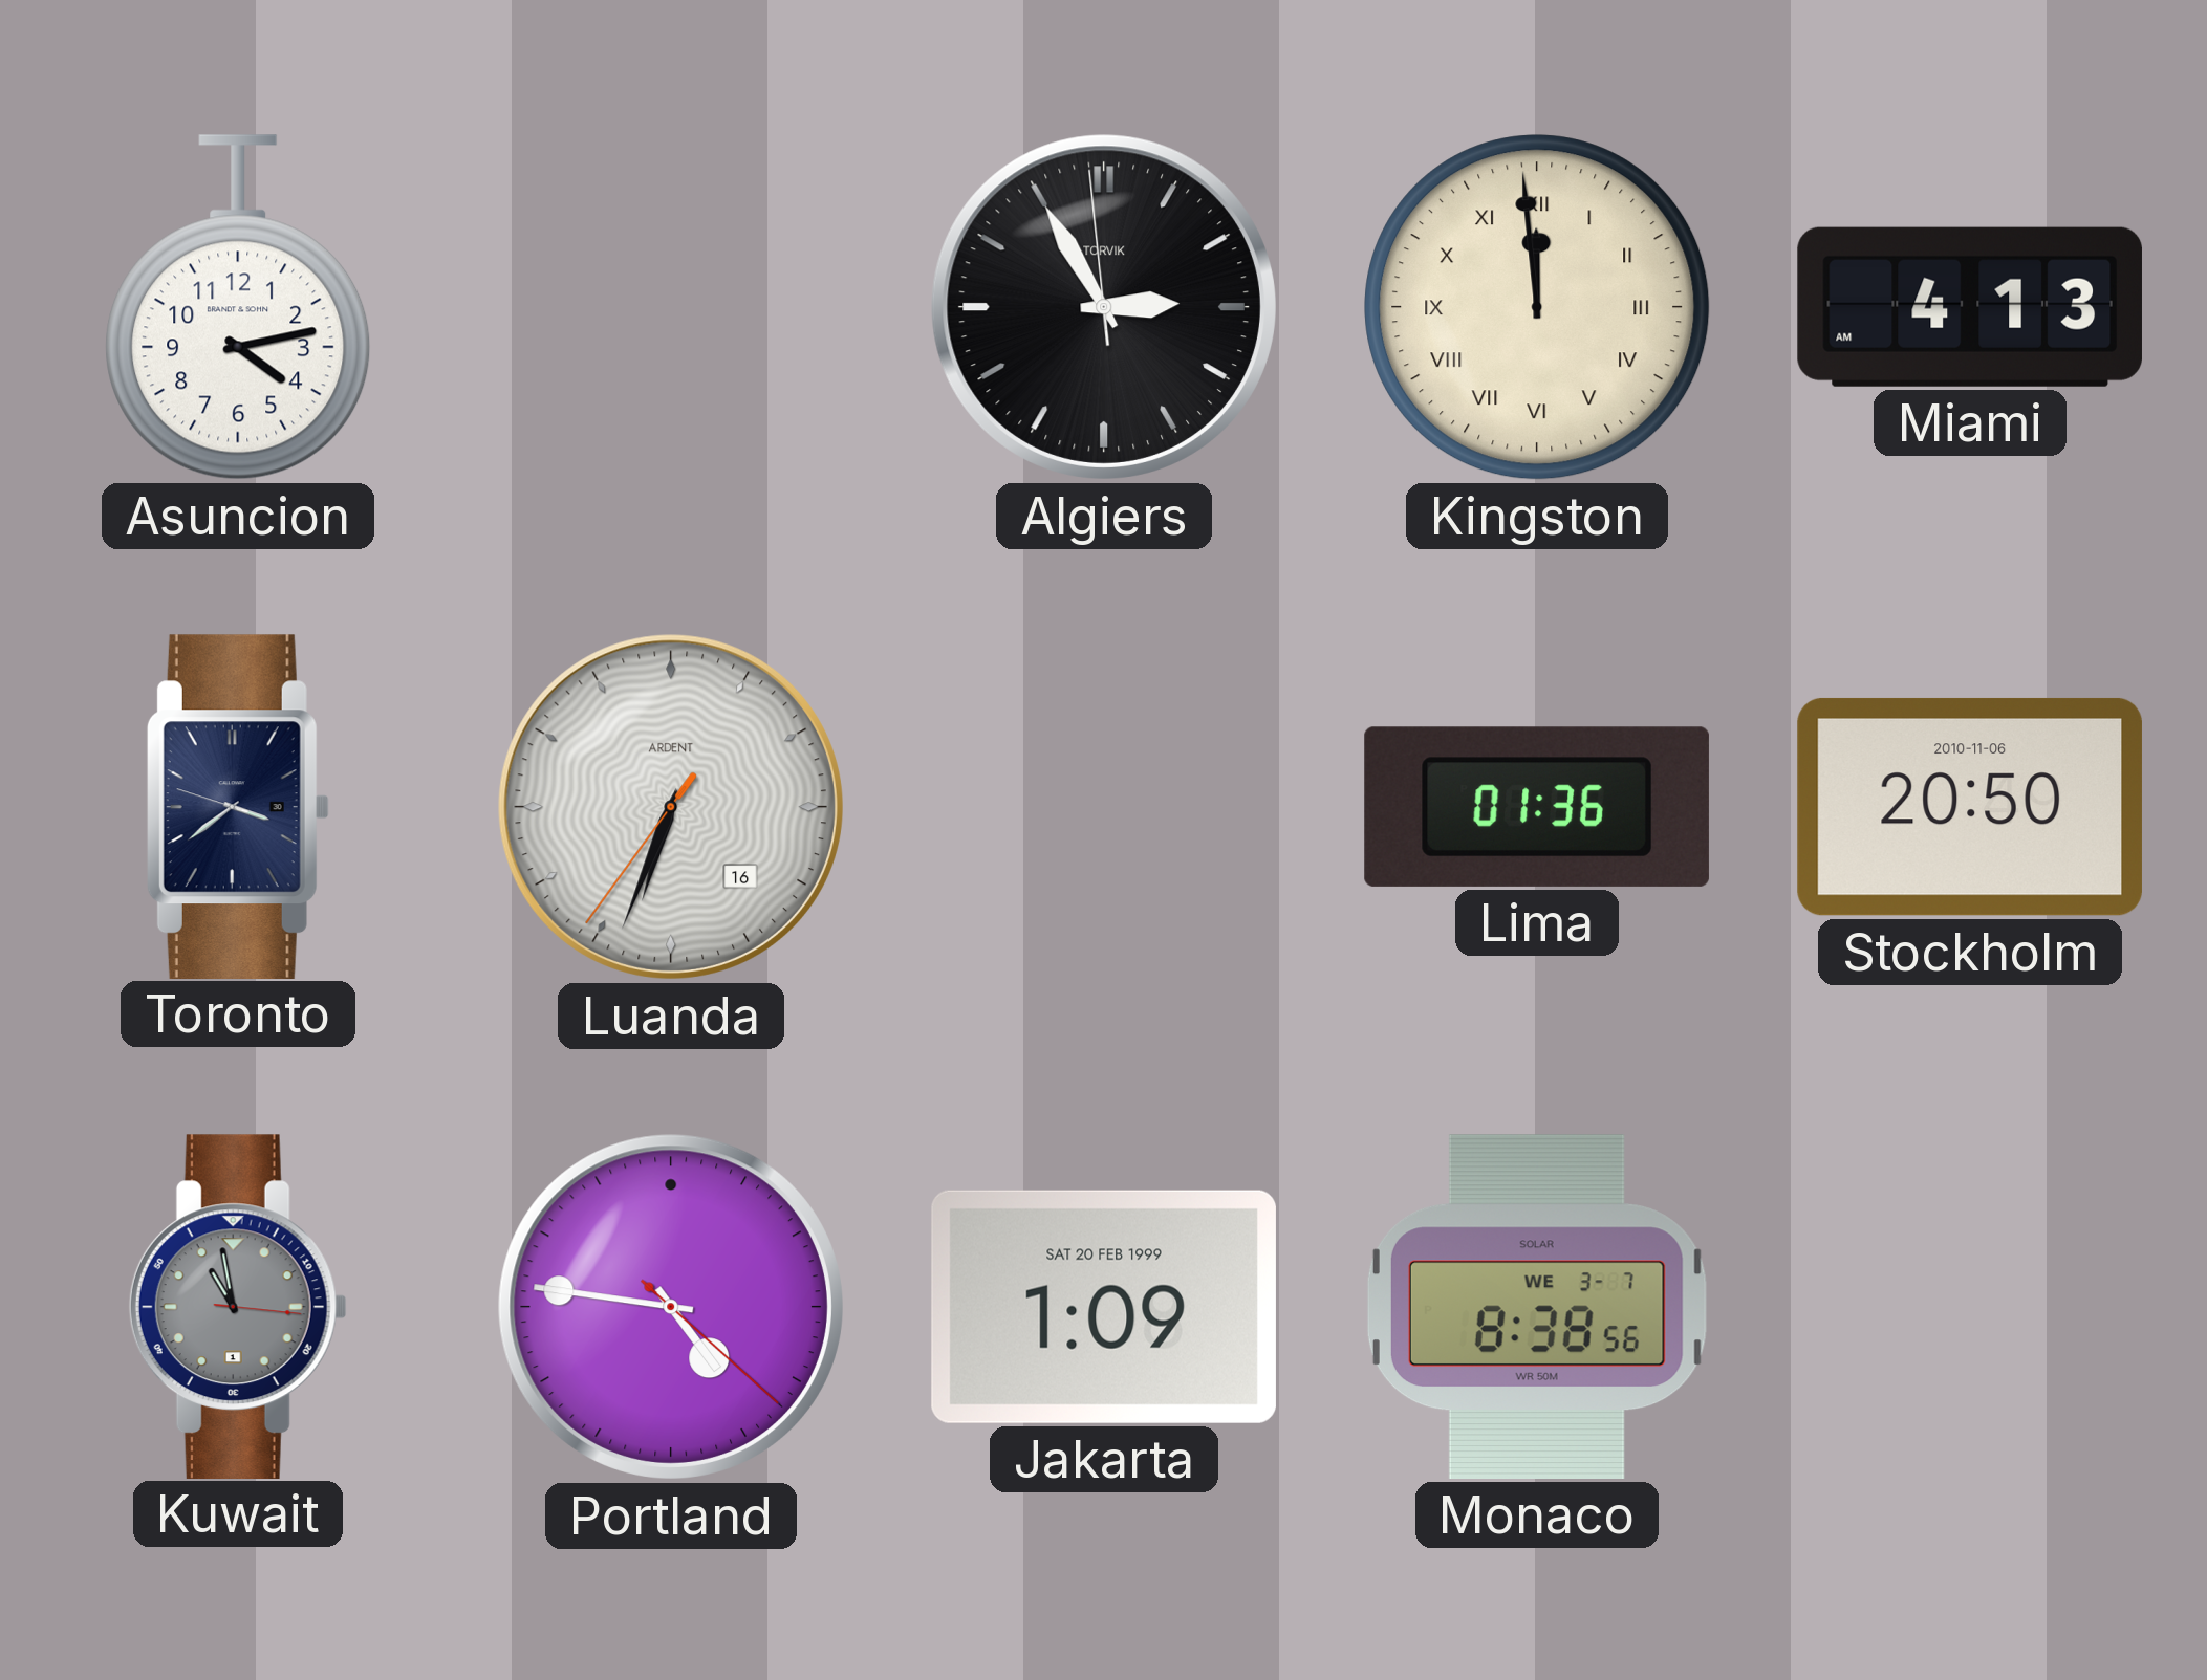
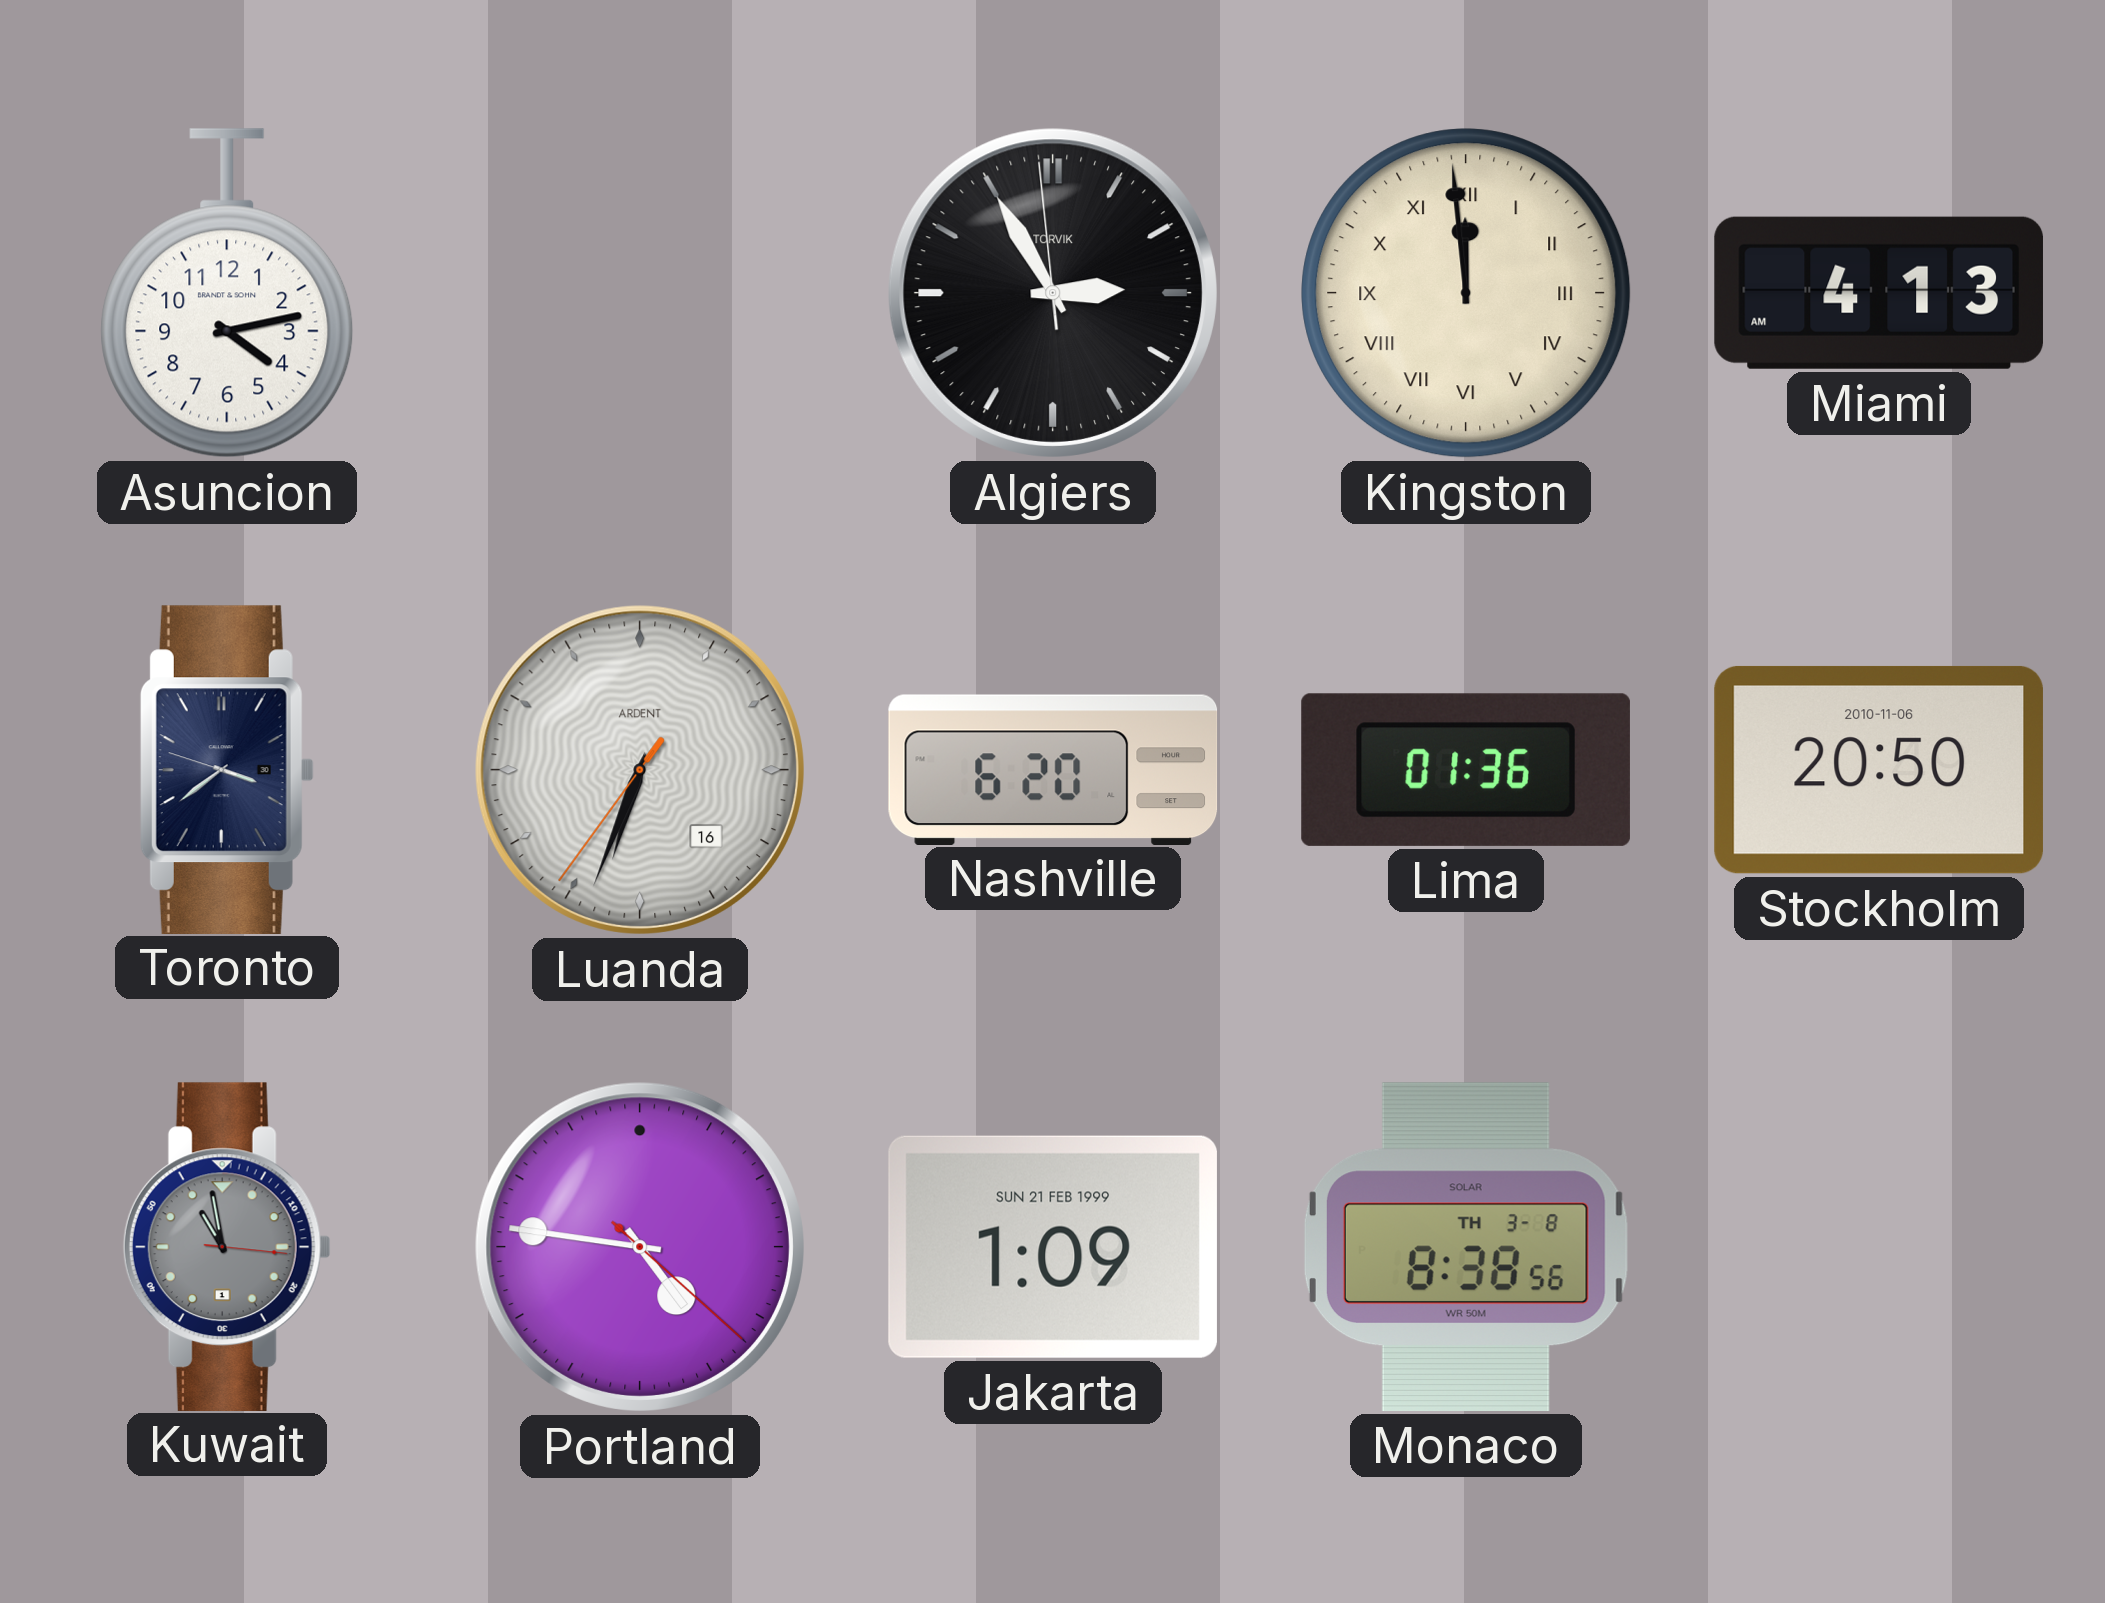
Nashville: none -> 6:20
Jakarta date: SAT 20 FEB 1999 -> SUN 21 FEB 1999
Monaco date: WE 3-7 -> TH 3-8
